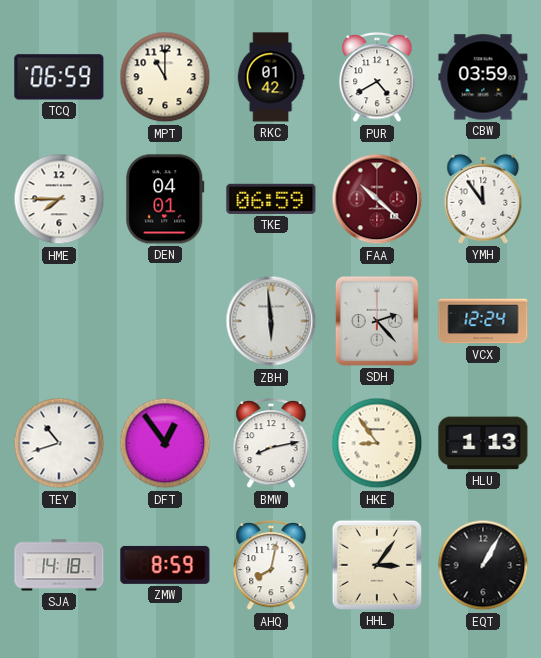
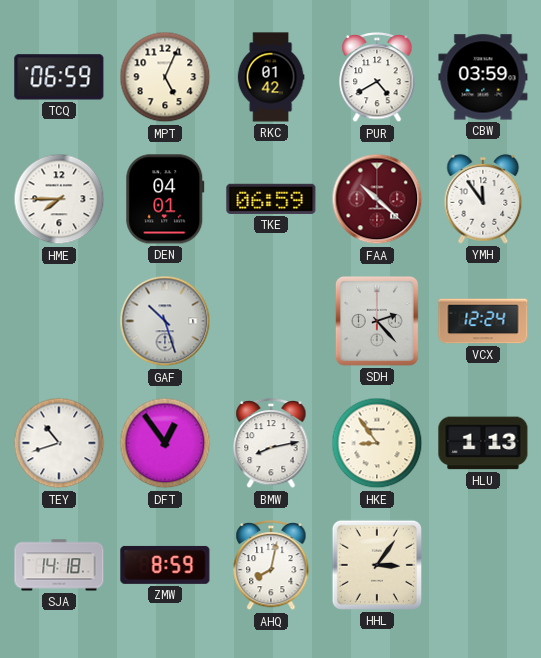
MPT: 11:00 -> 5:04
GAF: none -> 10:27
ZBH: 5:59 -> none
EQT: 1:05 -> none
